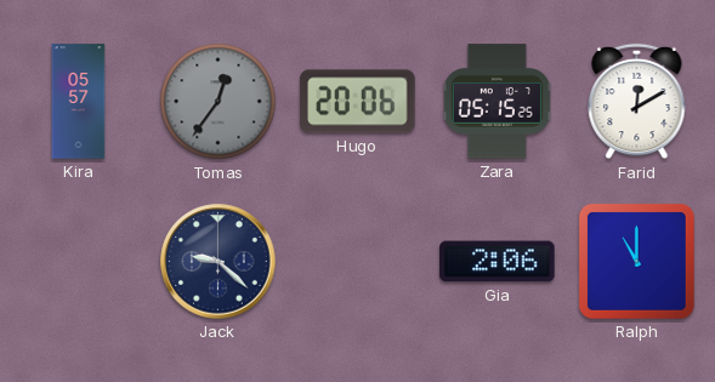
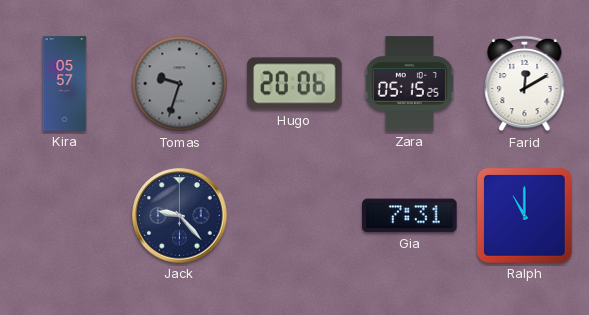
Tomas: 12:36 -> 9:33
Jack: 9:22 -> 9:23
Gia: 2:06 -> 7:31
